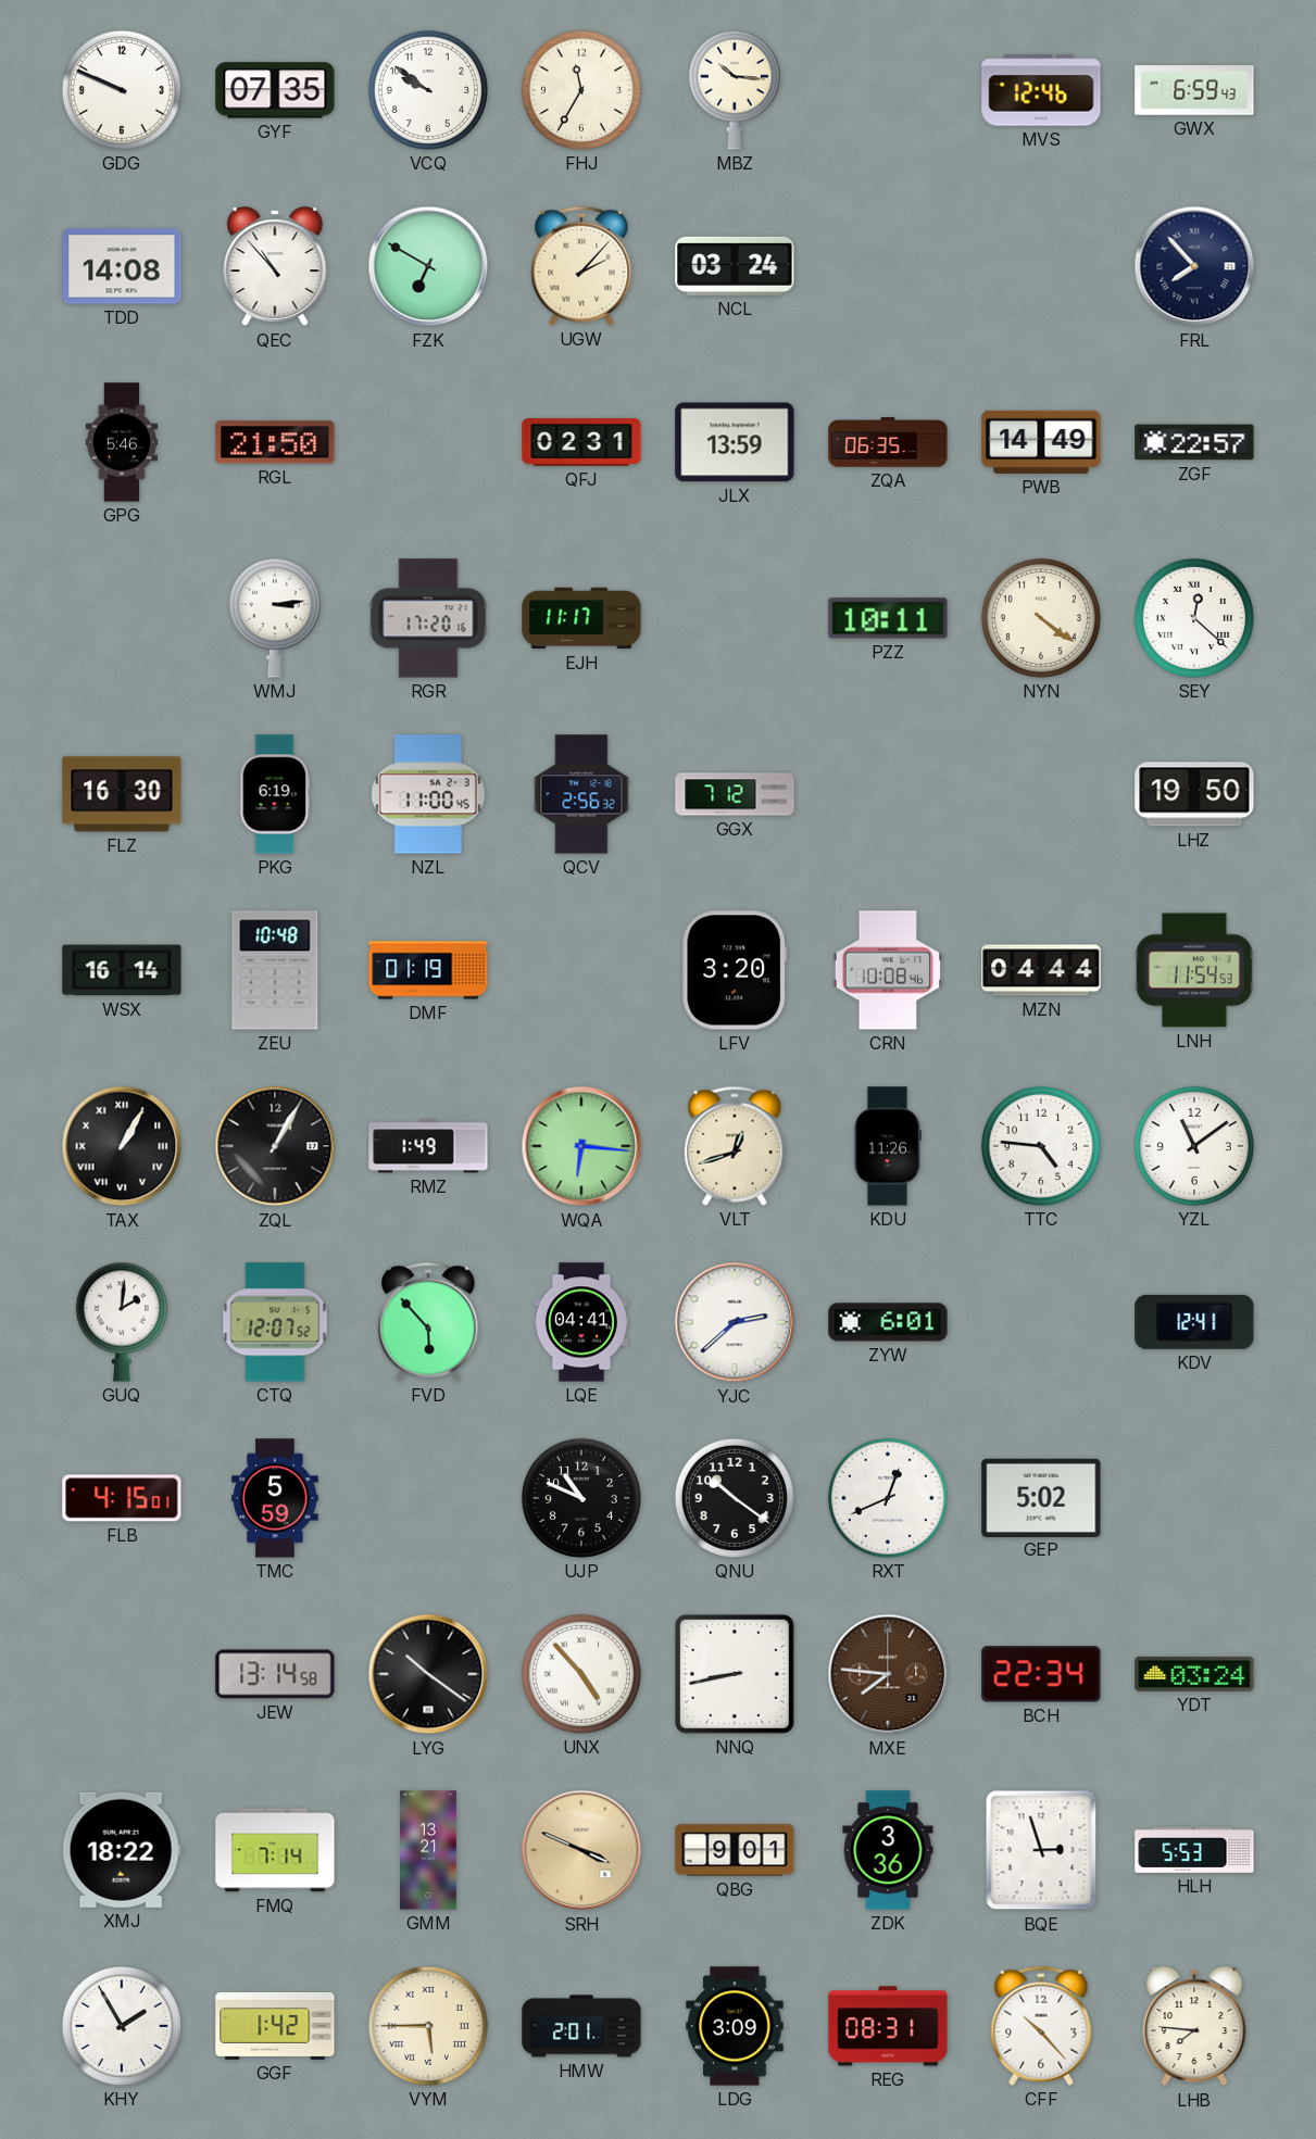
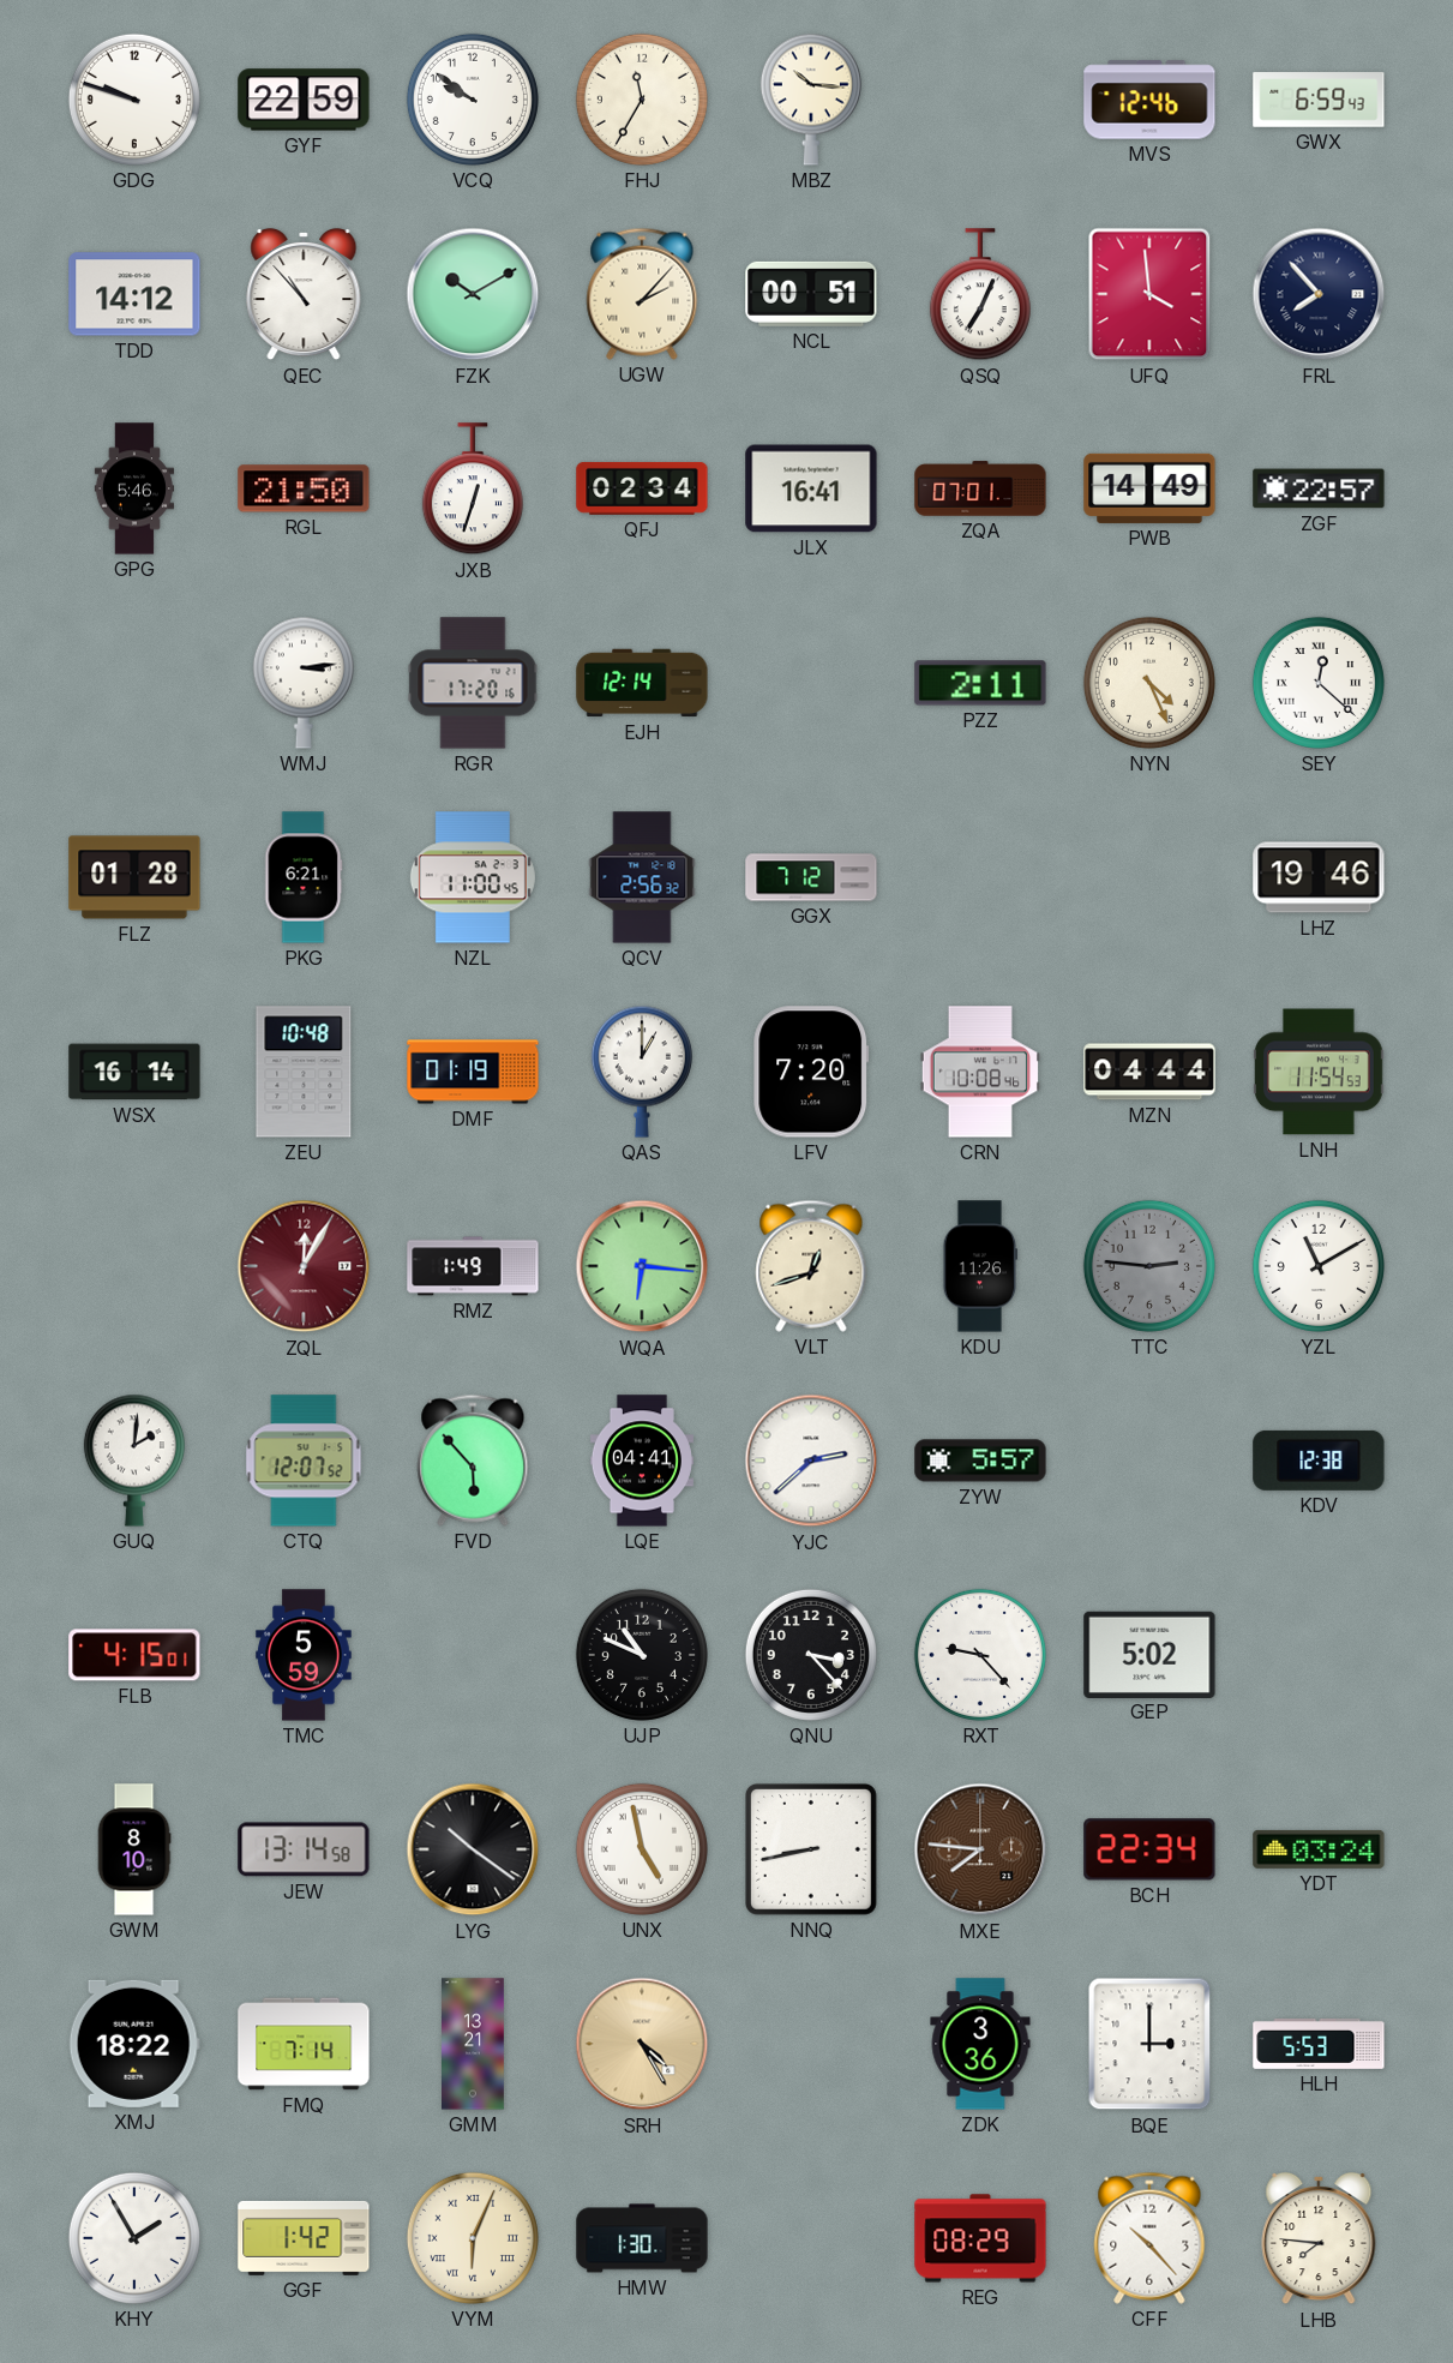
GDG: 9:49 -> 9:48
GYF: 07:35 -> 22:59
TDD: 14:08 -> 14:12
FZK: 6:50 -> 10:10
NCL: 03:24 -> 00:51
QSQ: none -> 7:04
UFQ: none -> 3:59
JXB: none -> 12:33
QFJ: 02:31 -> 02:34
JLX: 13:59 -> 16:41
ZQA: 06:35 -> 07:01
EJH: 11:17 -> 12:14
PZZ: 10:11 -> 2:11
NYN: 4:21 -> 4:26
FLZ: 16:30 -> 01:28
PKG: 6:19 -> 6:21
LHZ: 19:50 -> 19:46
QAS: none -> 1:00
LFV: 3:20 -> 7:20
TAX: 1:05 -> none
ZQL: 1:05 -> 12:05
ZQL dial: black -> burgundy
TTC: 4:46 -> 2:46
TTC dial: white -> grey
YZL: 11:09 -> 11:10
ZYW: 6:01 -> 5:57
KDV: 12:41 -> 12:38
QNU: 10:21 -> 3:23
RXT: 12:41 -> 9:23
GWM: none -> 8:10
UNX: 4:53 -> 4:58
SRH: 3:49 -> 4:25
QBG: 9:01 -> none
BQE: 2:57 -> 3:00
VYM: 5:45 -> 6:04
HMW: 2:01 -> 1:30
LDG: 3:09 -> none
REG: 08:31 -> 08:29
